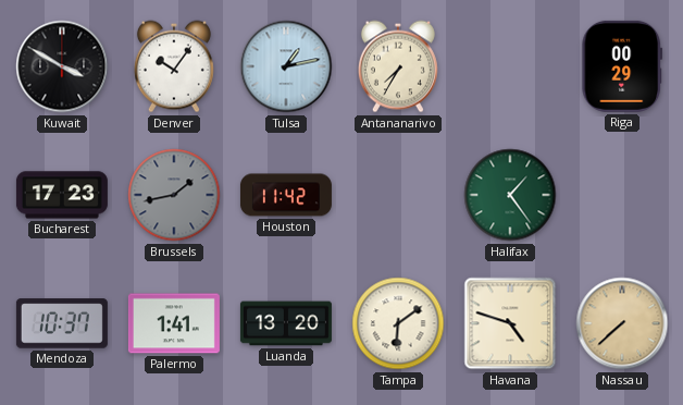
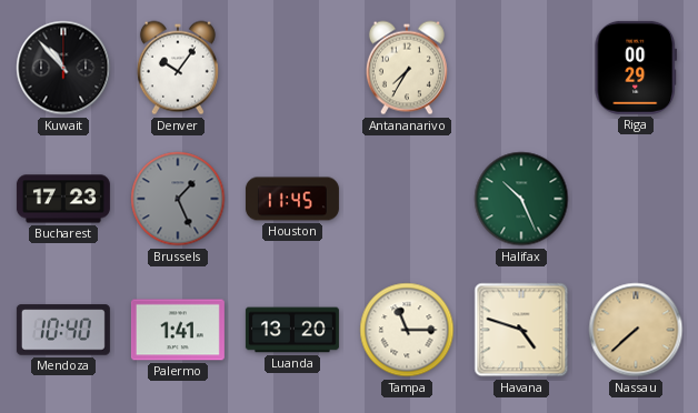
Kuwait: 3:50 -> 10:53
Tulsa: 1:13 -> none
Brussels: 1:43 -> 1:26
Houston: 11:42 -> 11:45
Halifax: 1:24 -> 10:26
Mendoza: 10:37 -> 10:40
Tampa: 6:09 -> 11:15
